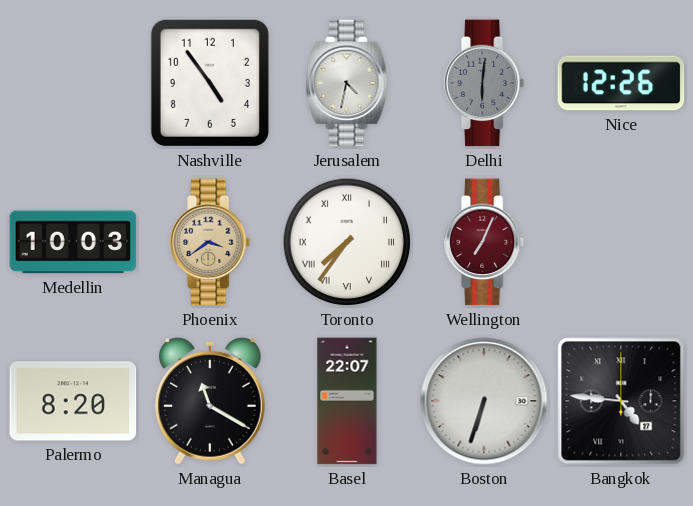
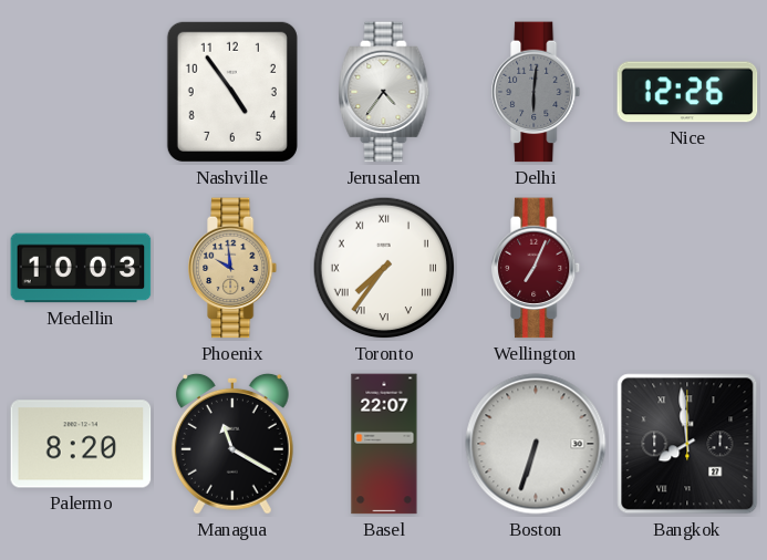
Jerusalem: 4:32 -> 4:36
Phoenix: 3:39 -> 9:59
Bangkok: 4:46 -> 7:59
